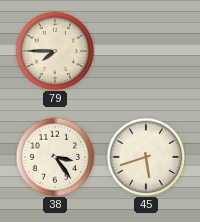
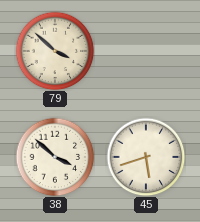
79: 7:45 -> 3:52
38: 3:24 -> 3:52
